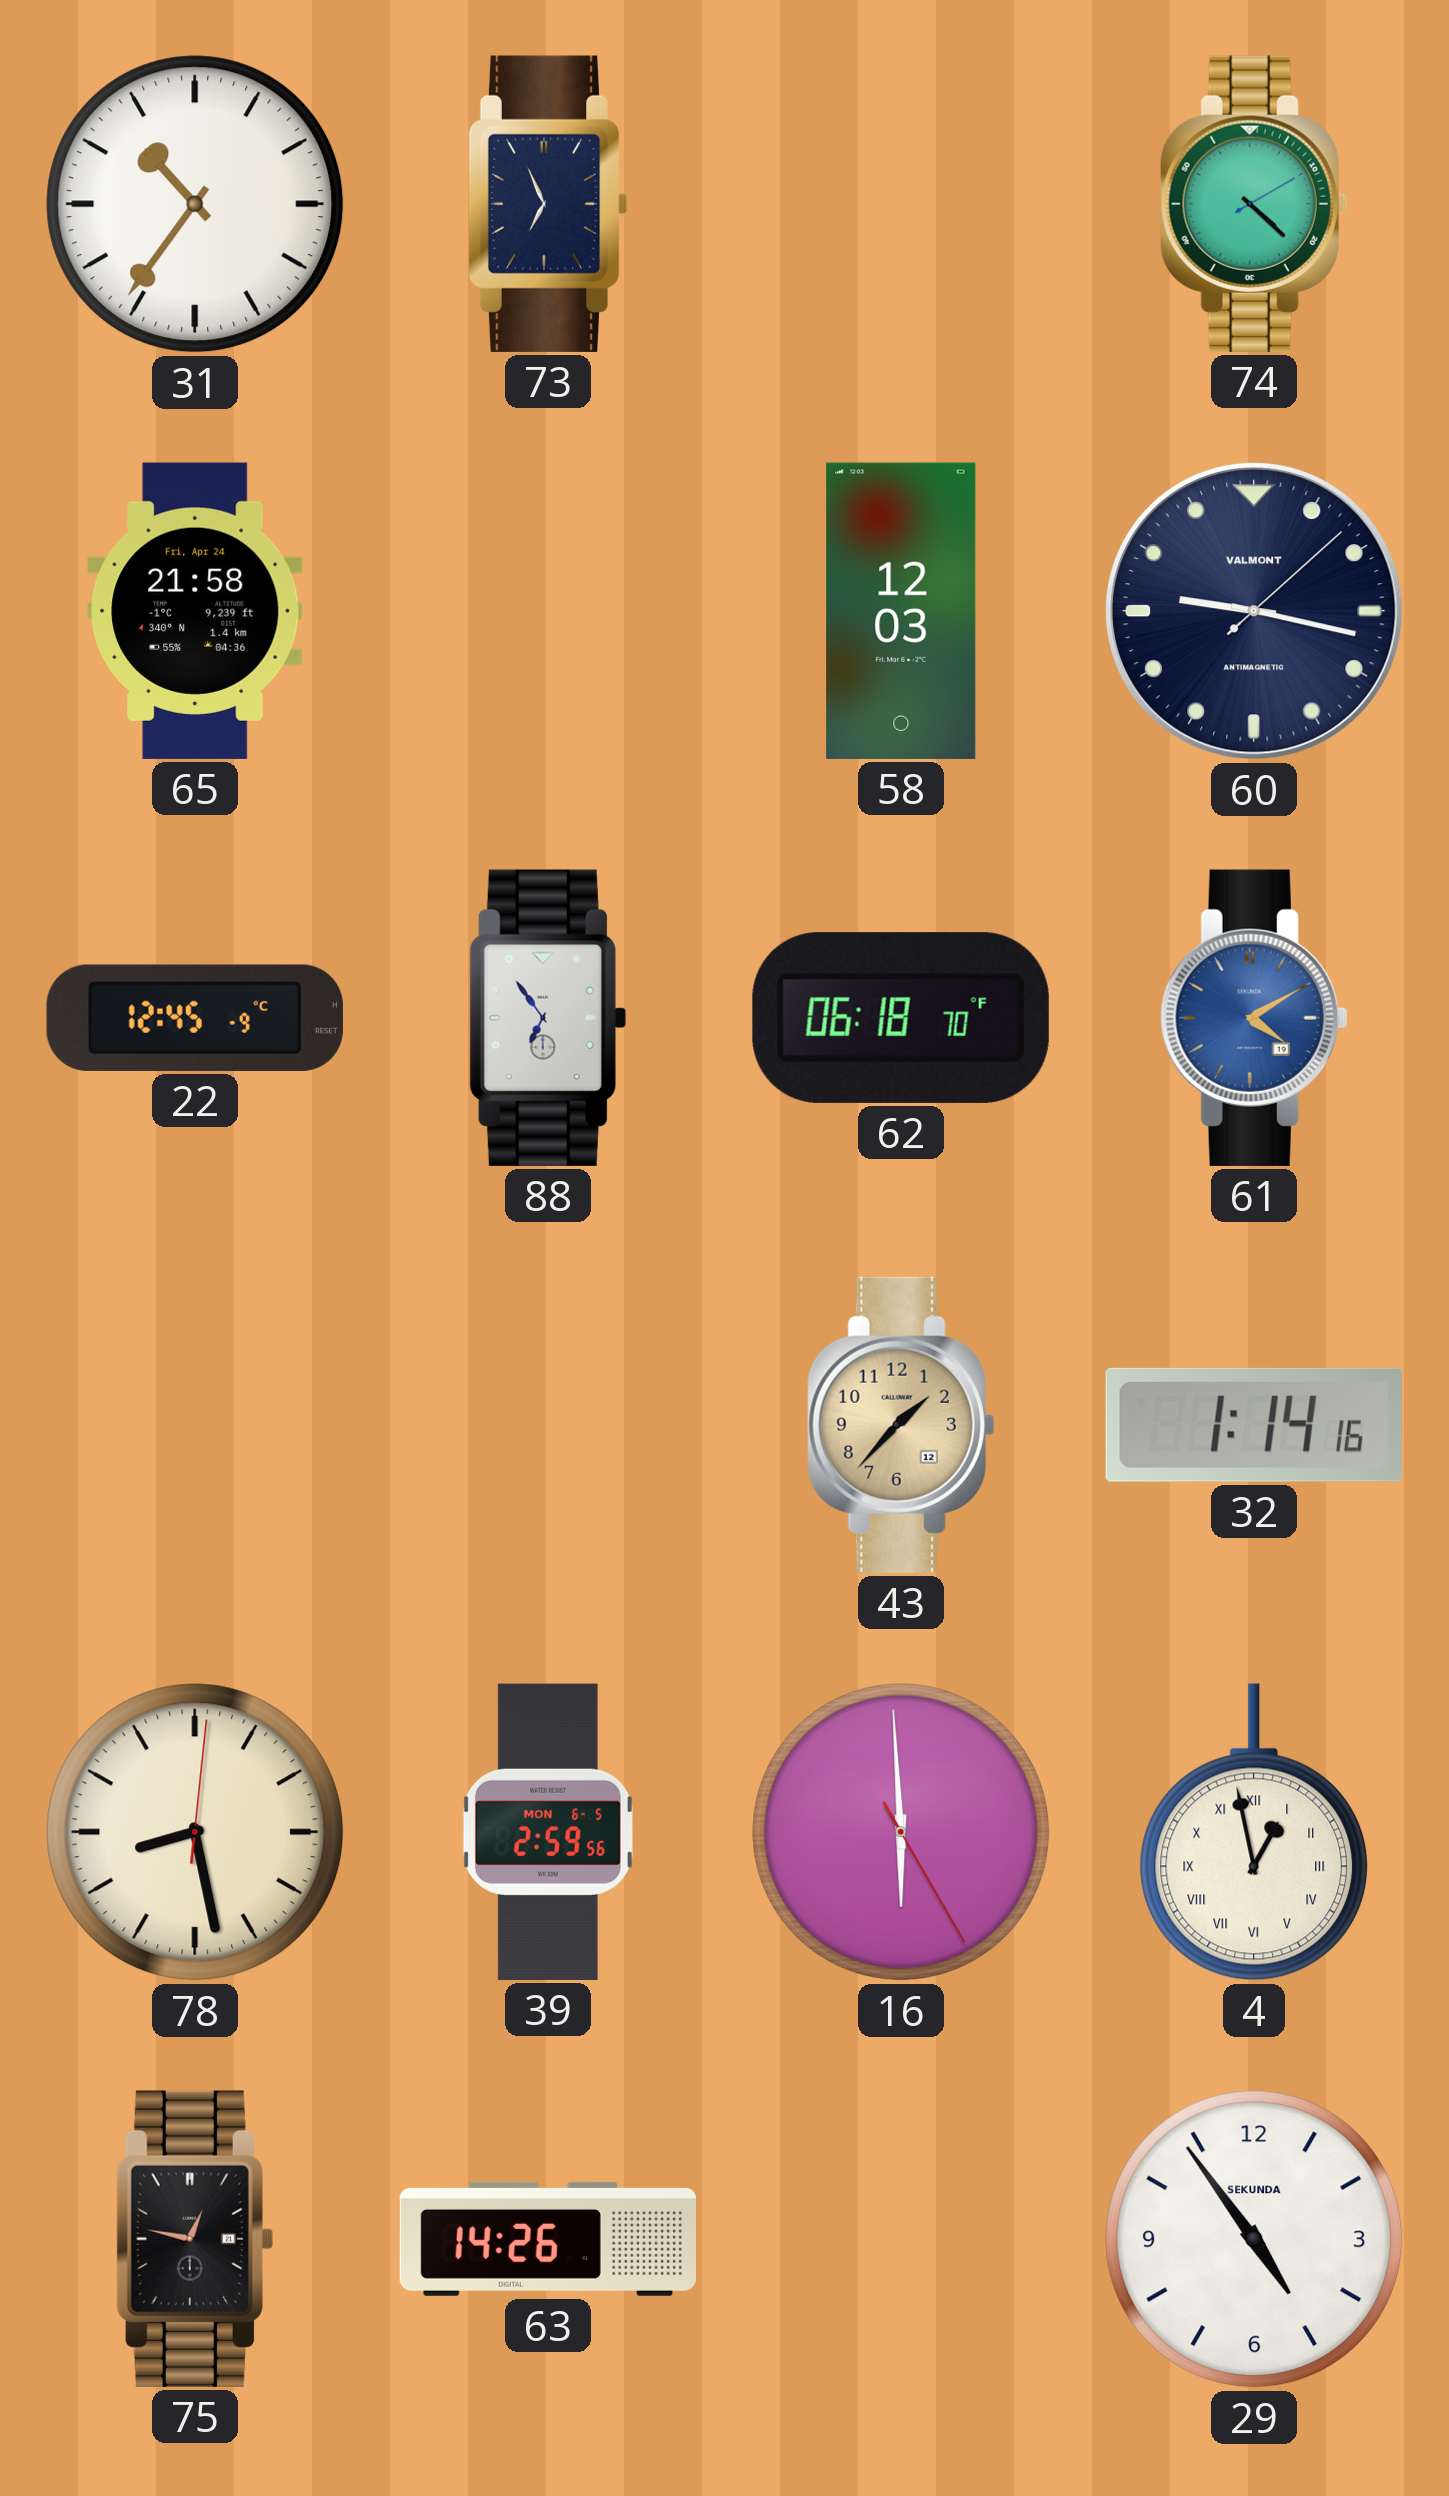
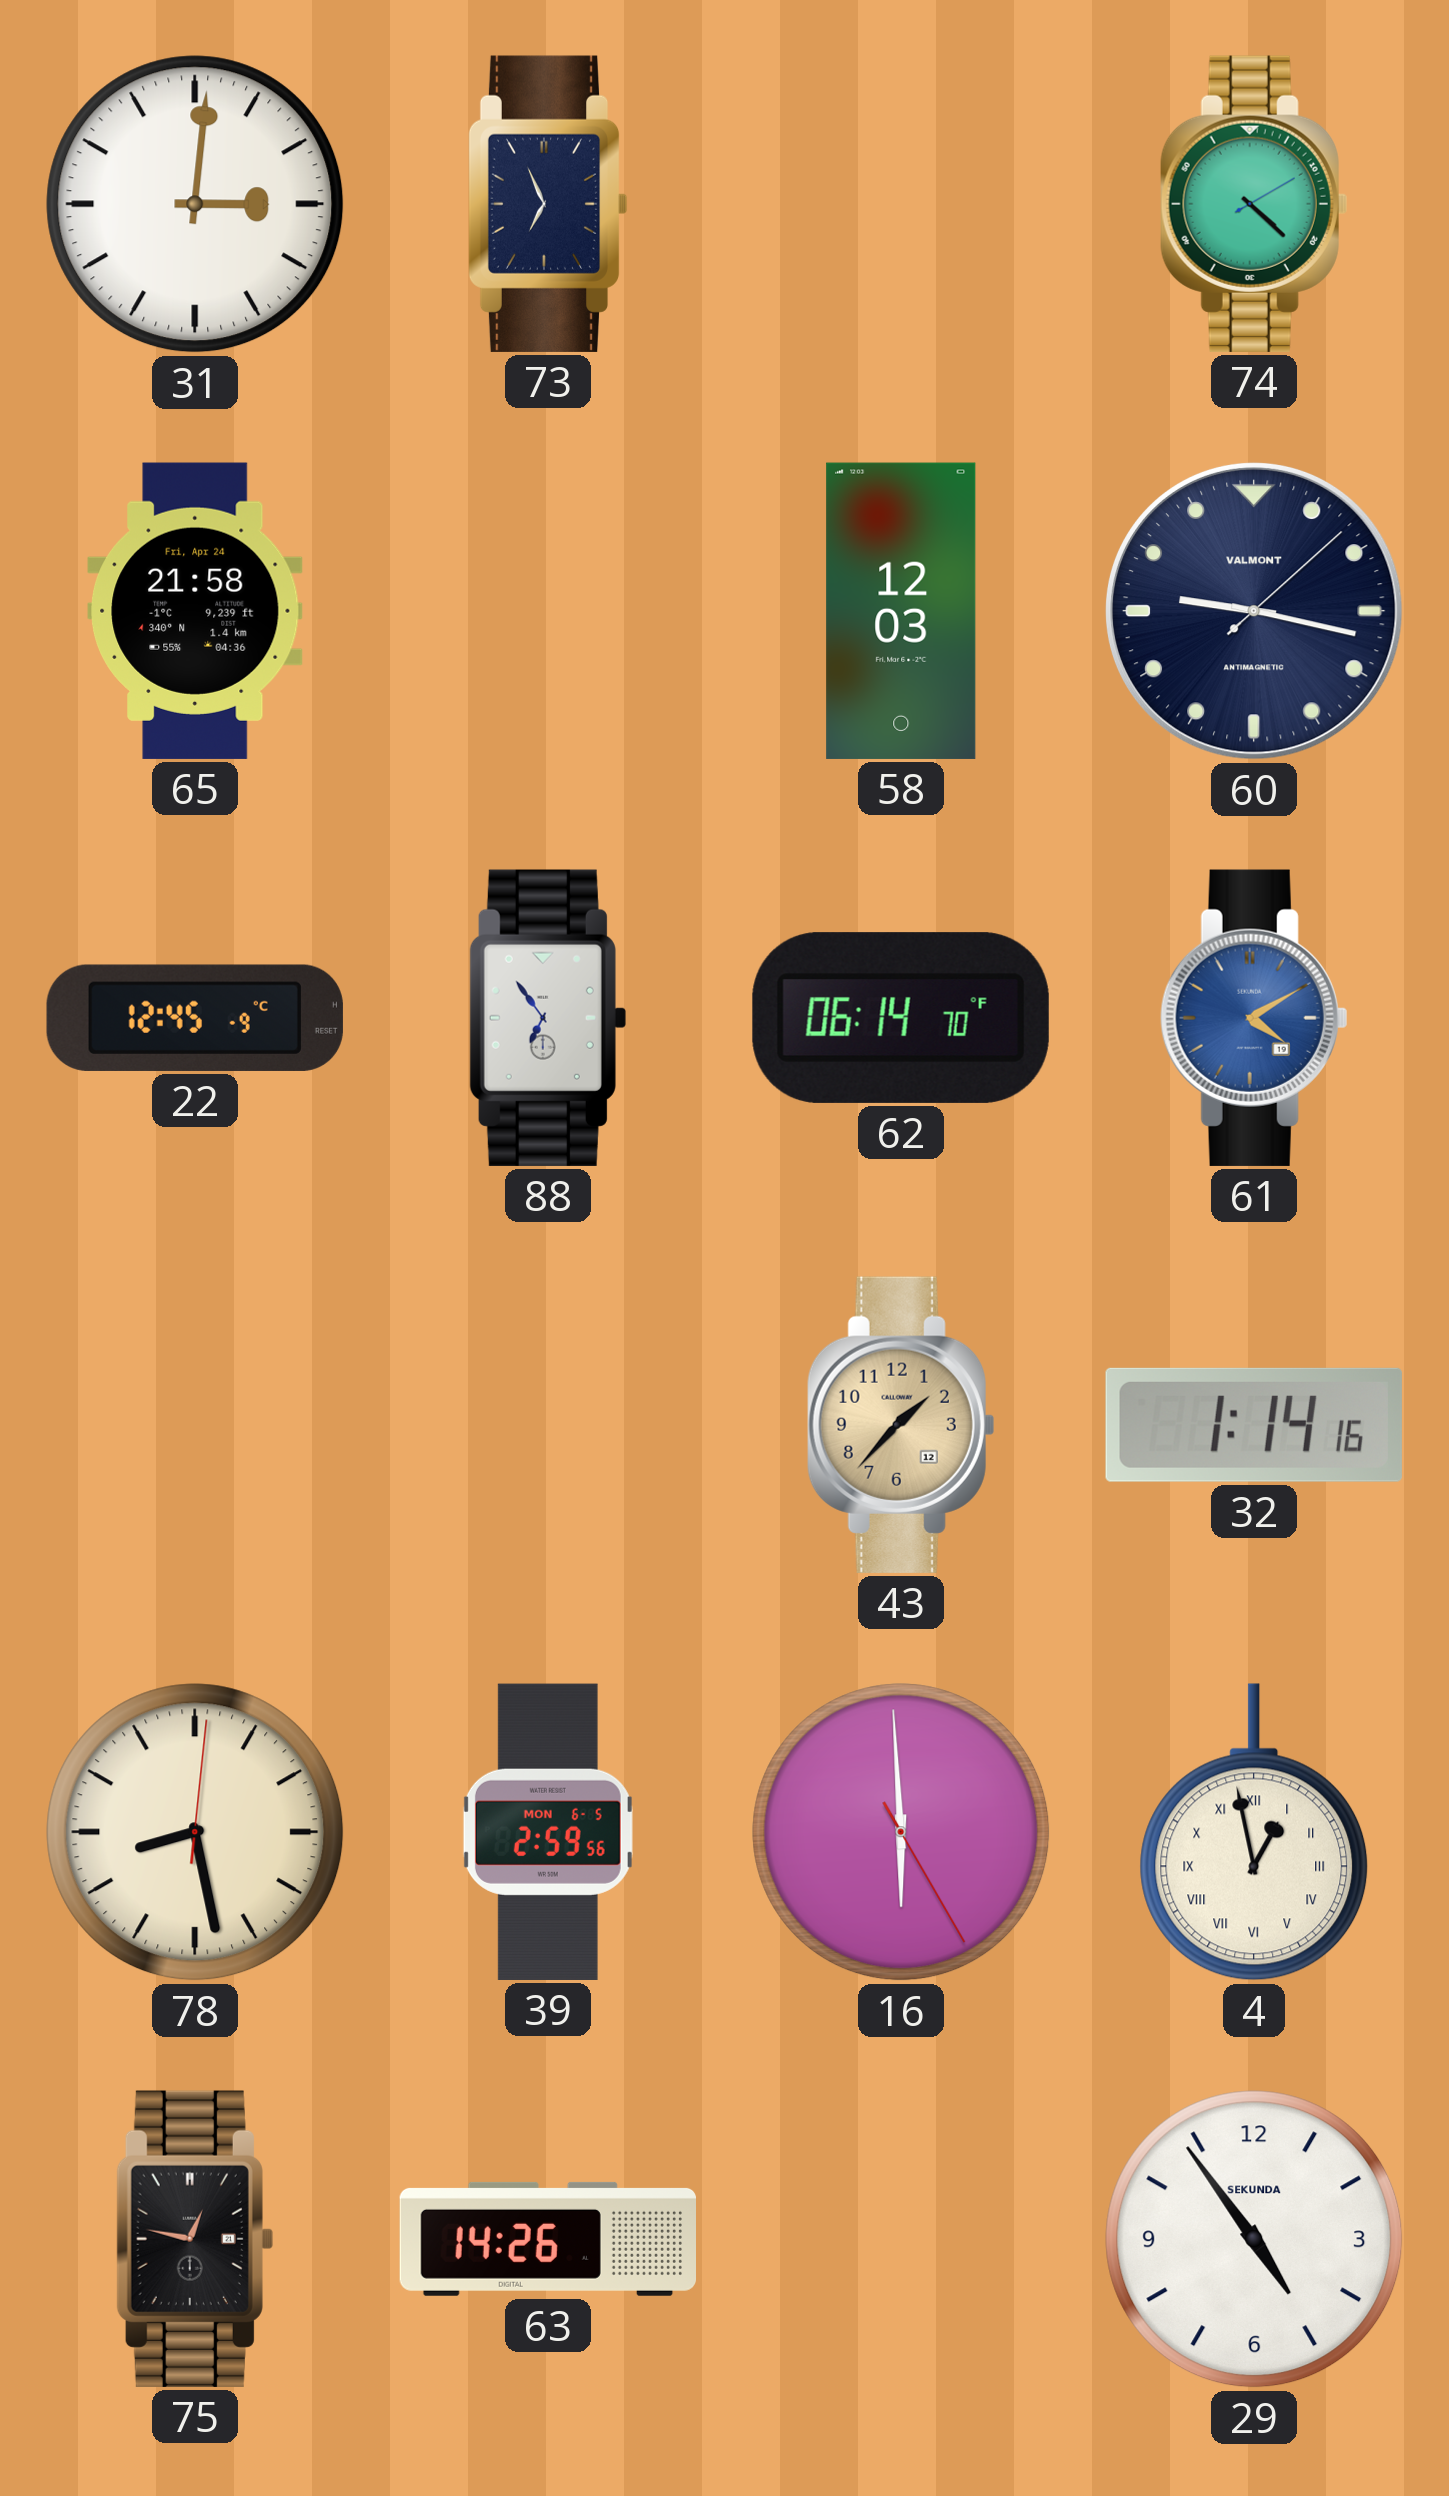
31: 10:36 -> 3:01
62: 06:18 -> 06:14
